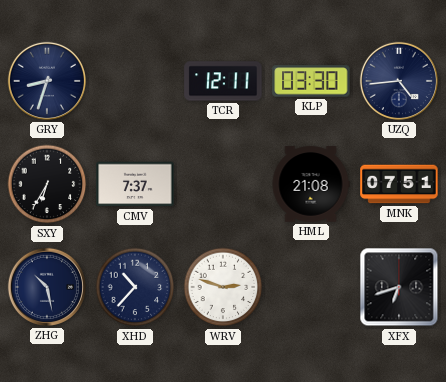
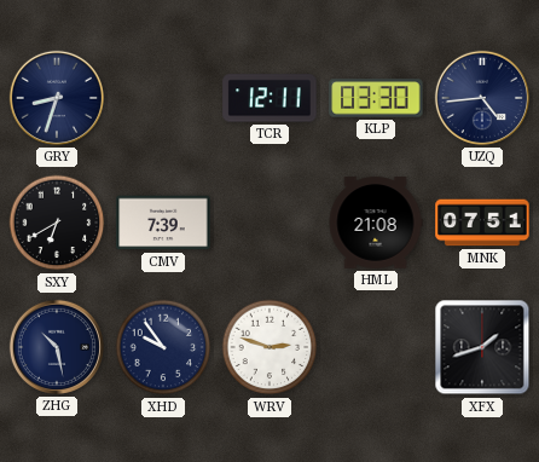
SXY: 6:35 -> 6:40
CMV: 7:37 -> 7:39
XHD: 10:37 -> 9:54
XFX: 6:42 -> 1:42
